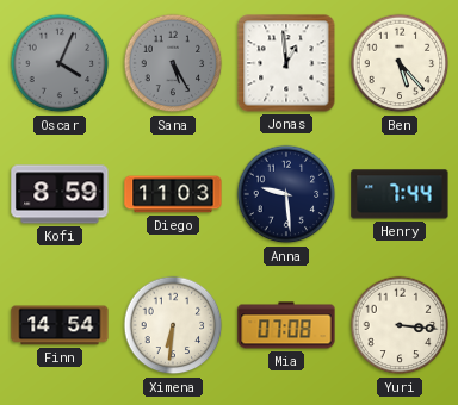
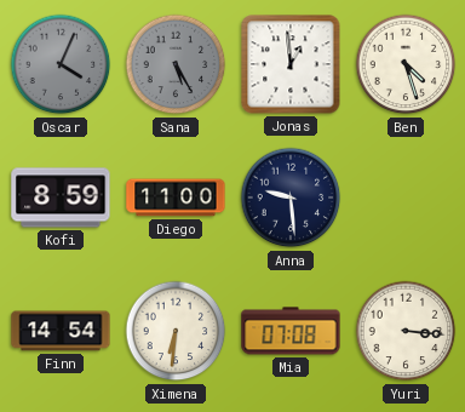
Ben: 5:23 -> 4:27
Diego: 11:03 -> 11:00
Henry: 7:44 -> none
